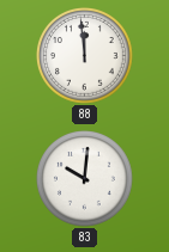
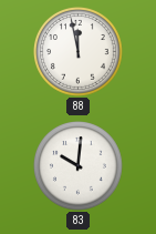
88: 11:59 -> 11:58
